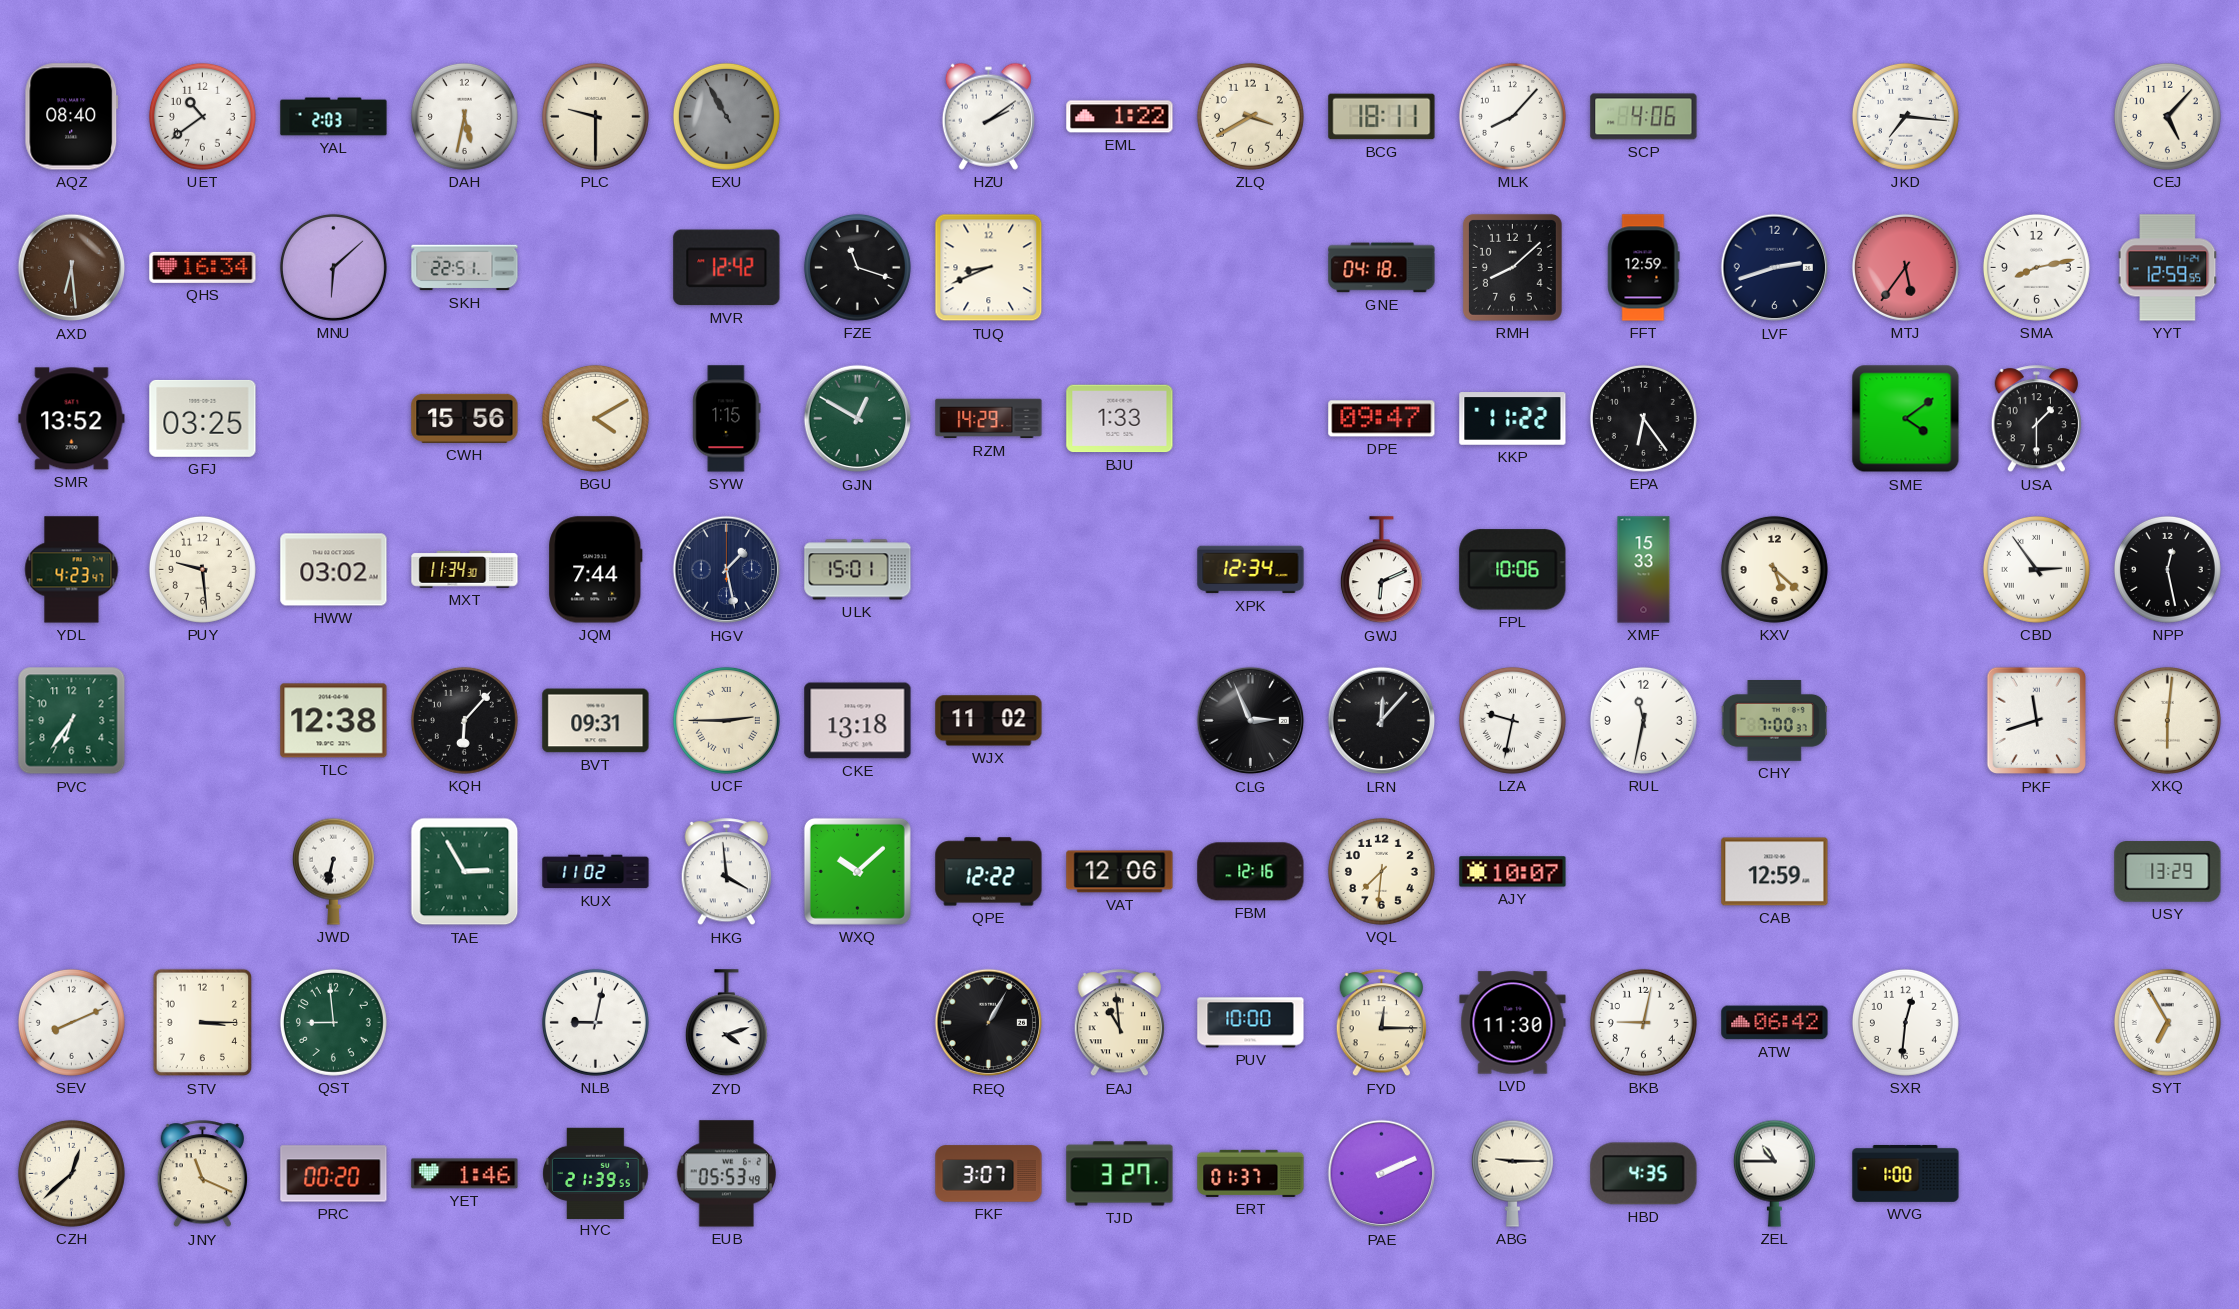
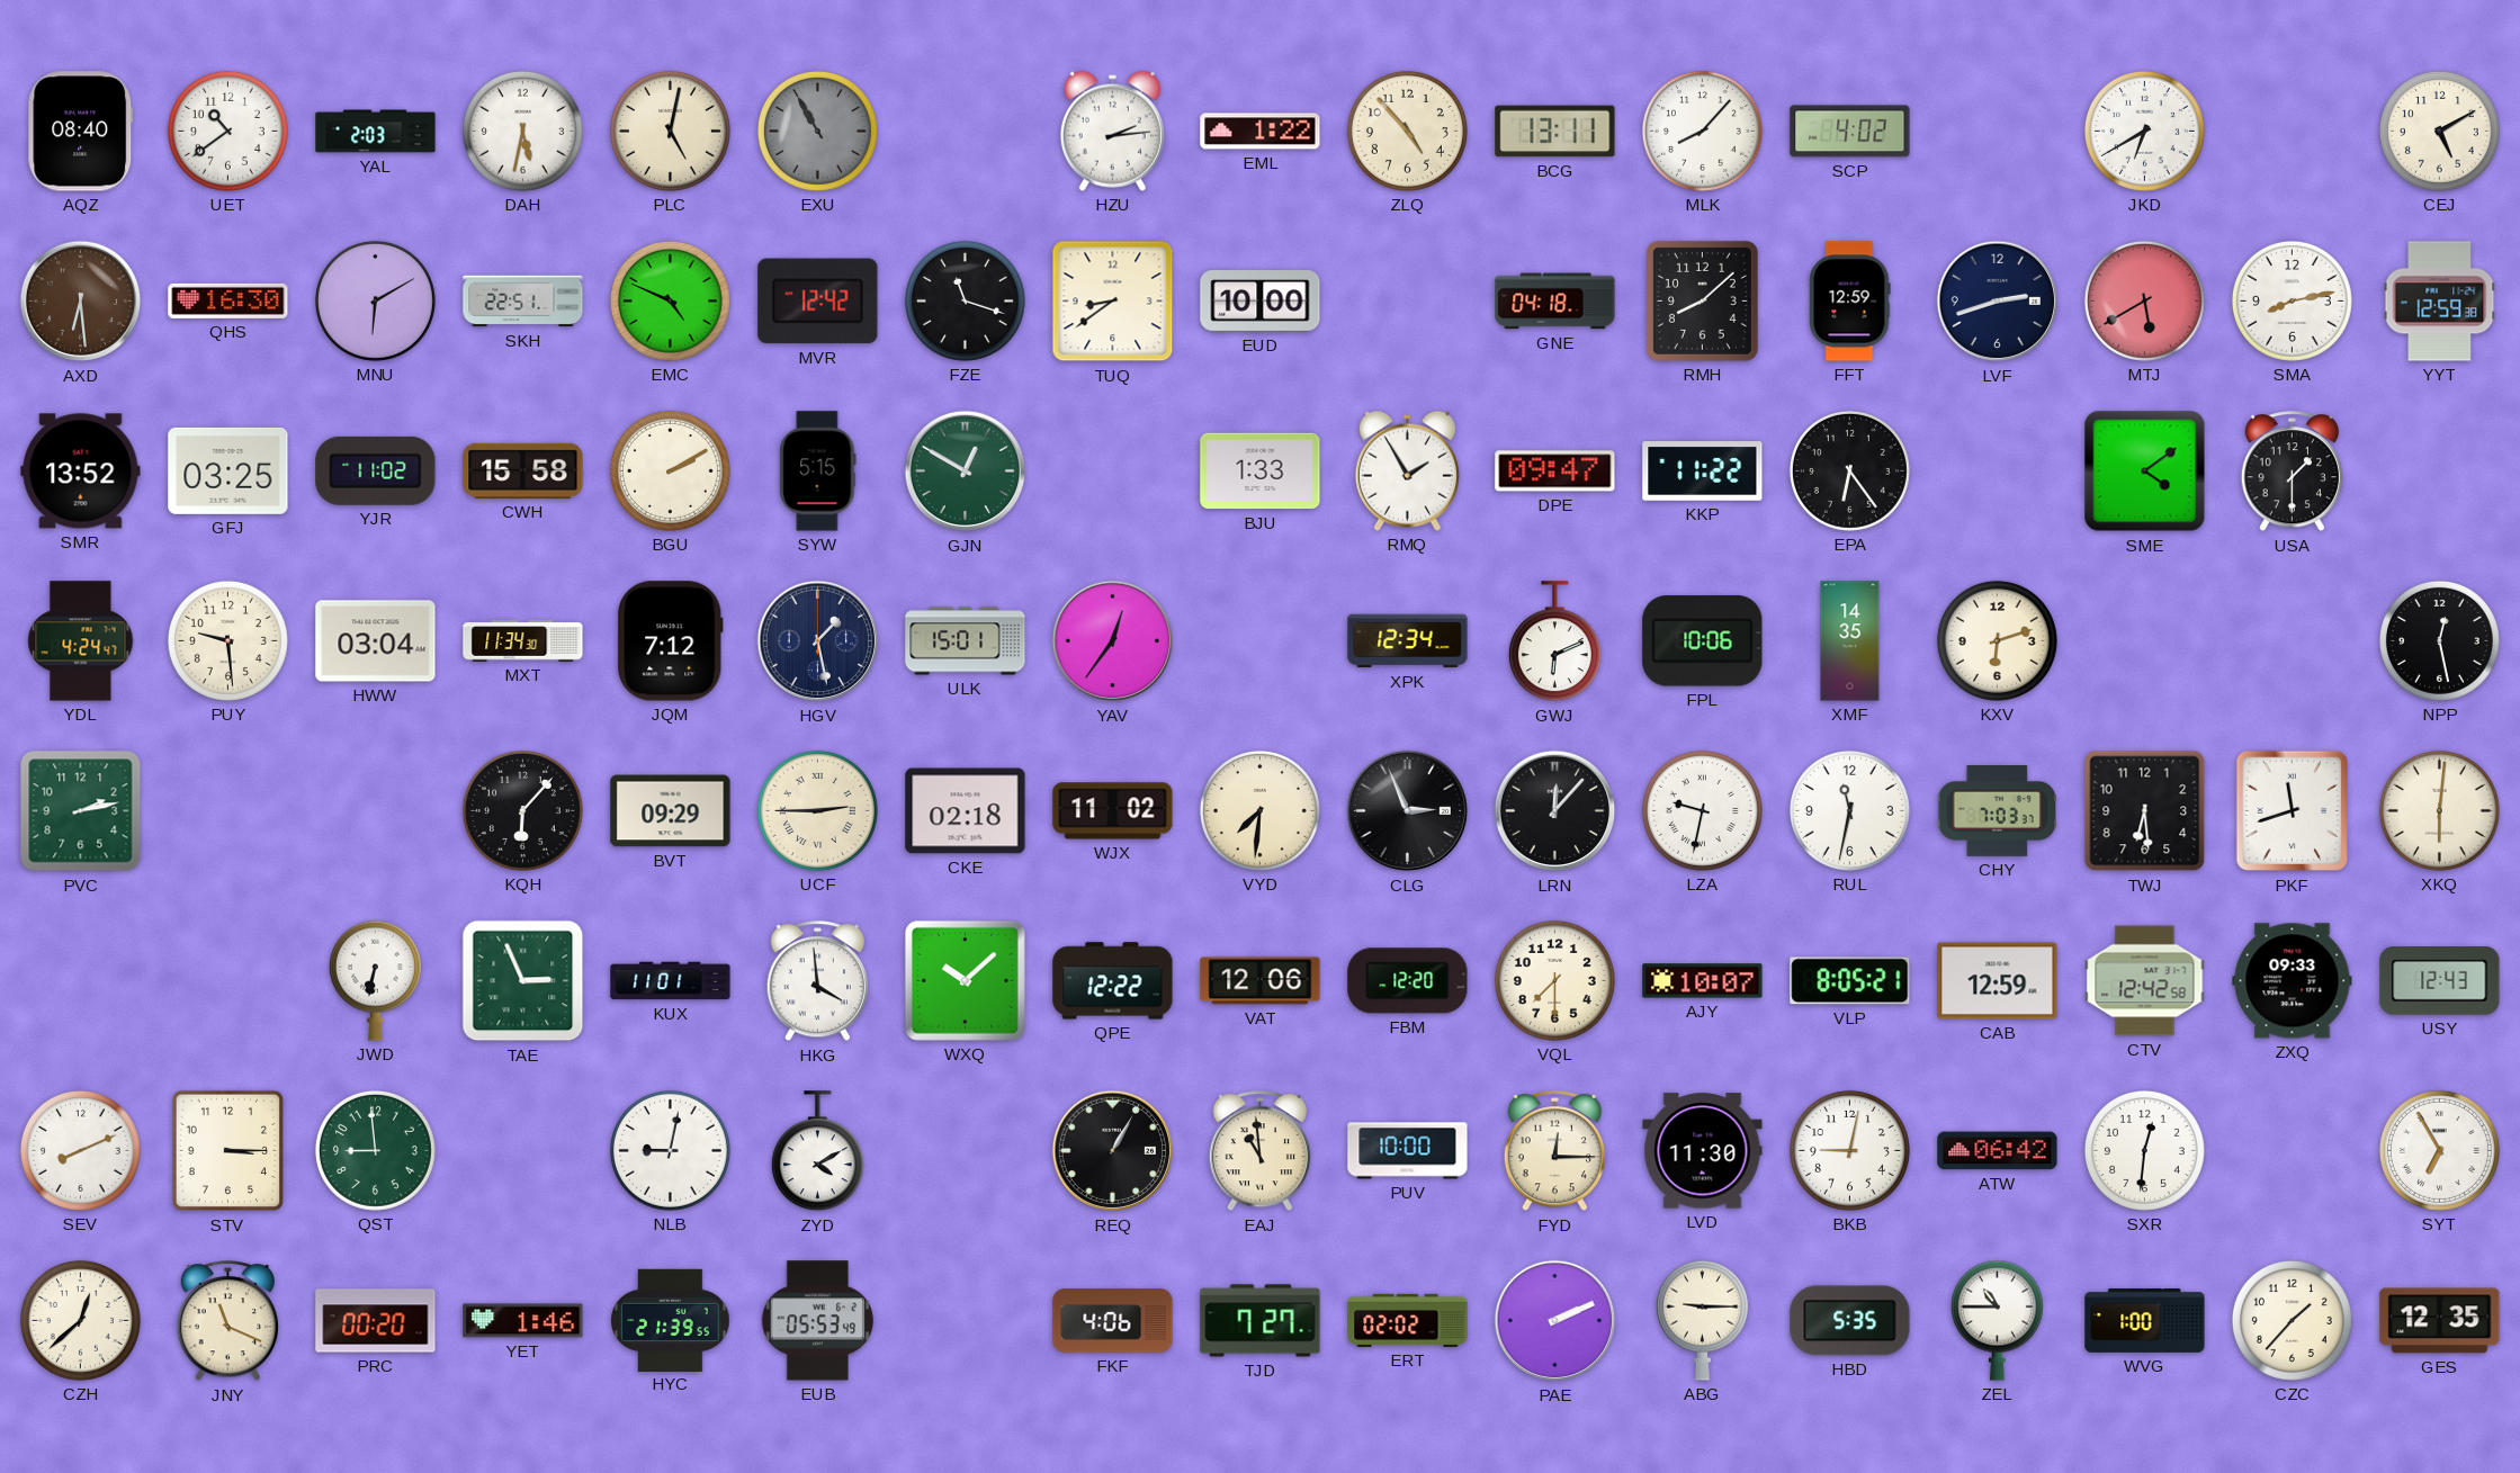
PLC: 9:30 -> 5:02
HZU: 2:09 -> 2:14
ZLQ: 3:40 -> 4:53
BCG: 18:11 -> 13:11
SCP: 4:06 -> 4:02
JKD: 7:16 -> 6:40
CEJ: 5:07 -> 5:10
QHS: 16:34 -> 16:30
MNU: 6:08 -> 6:10
EMC: none -> 4:49
TUQ: 8:41 -> 8:39
EUD: none -> 10:00
MTJ: 5:36 -> 5:40
YYT: 12:59:55 -> 12:59:38
YJR: none -> 11:02
CWH: 15:56 -> 15:58
BGU: 4:10 -> 2:10
SYW: 1:15 -> 5:15
RZM: 14:29 -> none
RMQ: none -> 1:55
YDL: 4:23 -> 4:24
HWW: 03:02 -> 03:04
JQM: 7:44 -> 7:12
YAV: none -> 12:36
XMF: 15:33 -> 14:35
KXV: 5:22 -> 6:12
CBD: 2:54 -> none
PVC: 6:36 -> 2:13
TLC: 12:38 -> none
BVT: 09:31 -> 09:29
CKE: 13:18 -> 02:18
VYD: none -> 7:31
CHY: 7:00 -> 7:03
TWJ: none -> 6:29
TAE: 2:55 -> 2:56
KUX: 11:02 -> 11:01
FBM: 12:16 -> 12:20
VQL: 7:31 -> 7:30
VLP: none -> 8:05
CTV: none -> 12:42
ZXQ: none -> 09:33
USY: 13:29 -> 12:43
ZYD: 4:12 -> 4:10
FKF: 3:07 -> 4:06
TJD: 3:27 -> 7:27
ERT: 01:37 -> 02:02
HBD: 4:35 -> 5:35
CZC: none -> 1:37
GES: none -> 12:35
